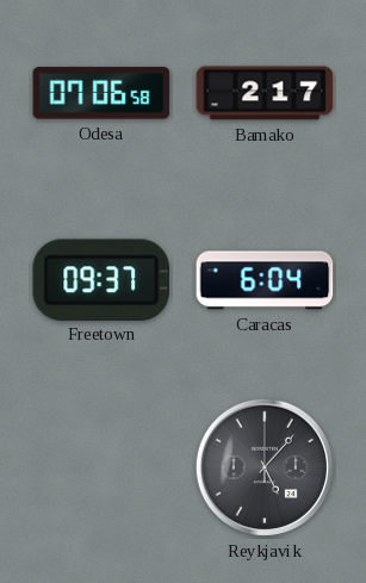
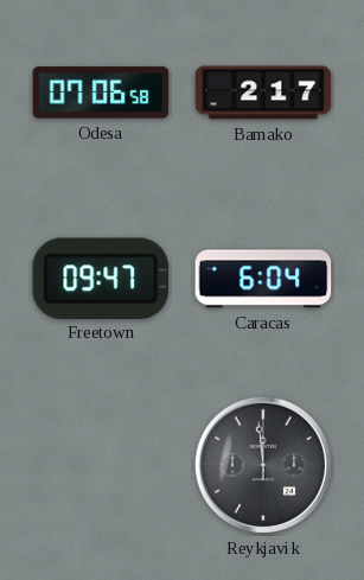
Freetown: 09:37 -> 09:47
Reykjavik: 5:07 -> 11:59
